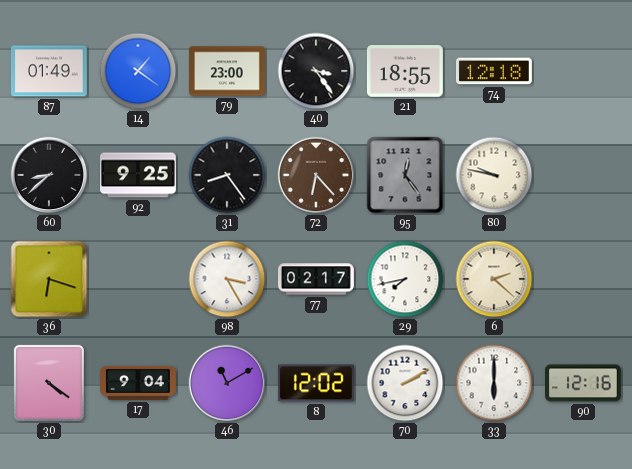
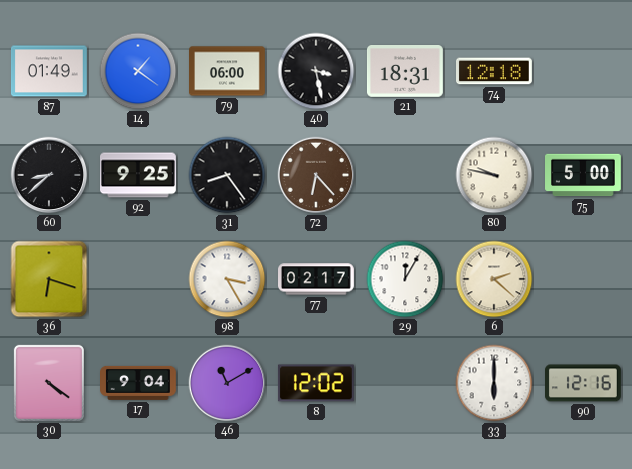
79: 23:00 -> 06:00
40: 3:24 -> 3:28
21: 18:55 -> 18:31
95: 12:24 -> none
75: none -> 5:00
29: 7:43 -> 12:05
70: 2:10 -> none
